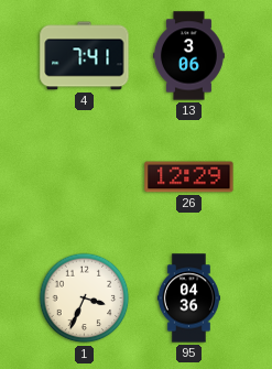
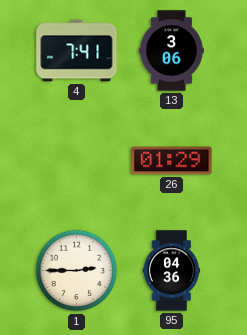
26: 12:29 -> 01:29
1: 3:34 -> 2:45
